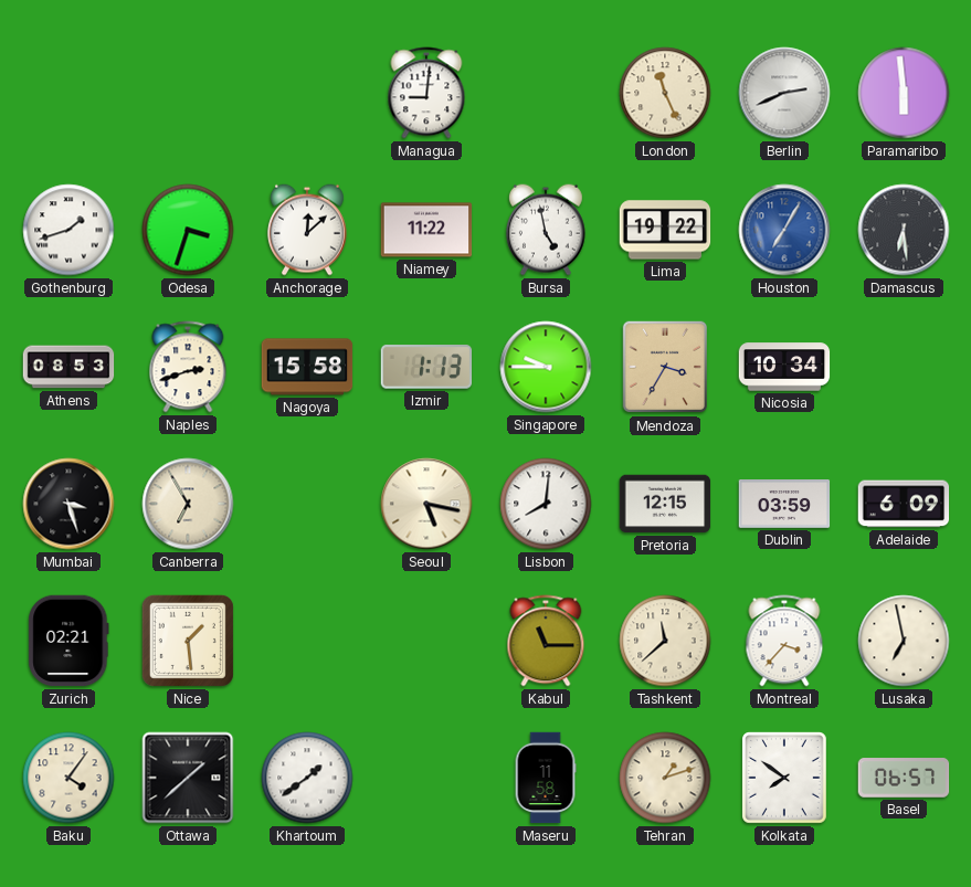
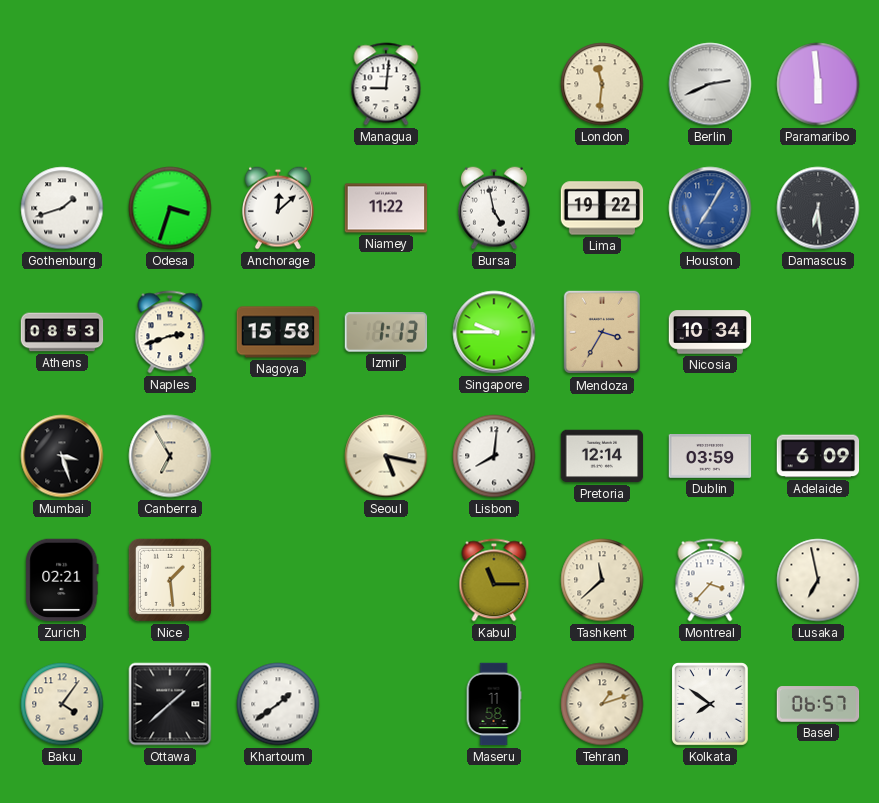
London: 11:26 -> 11:31
Pretoria: 12:15 -> 12:14
